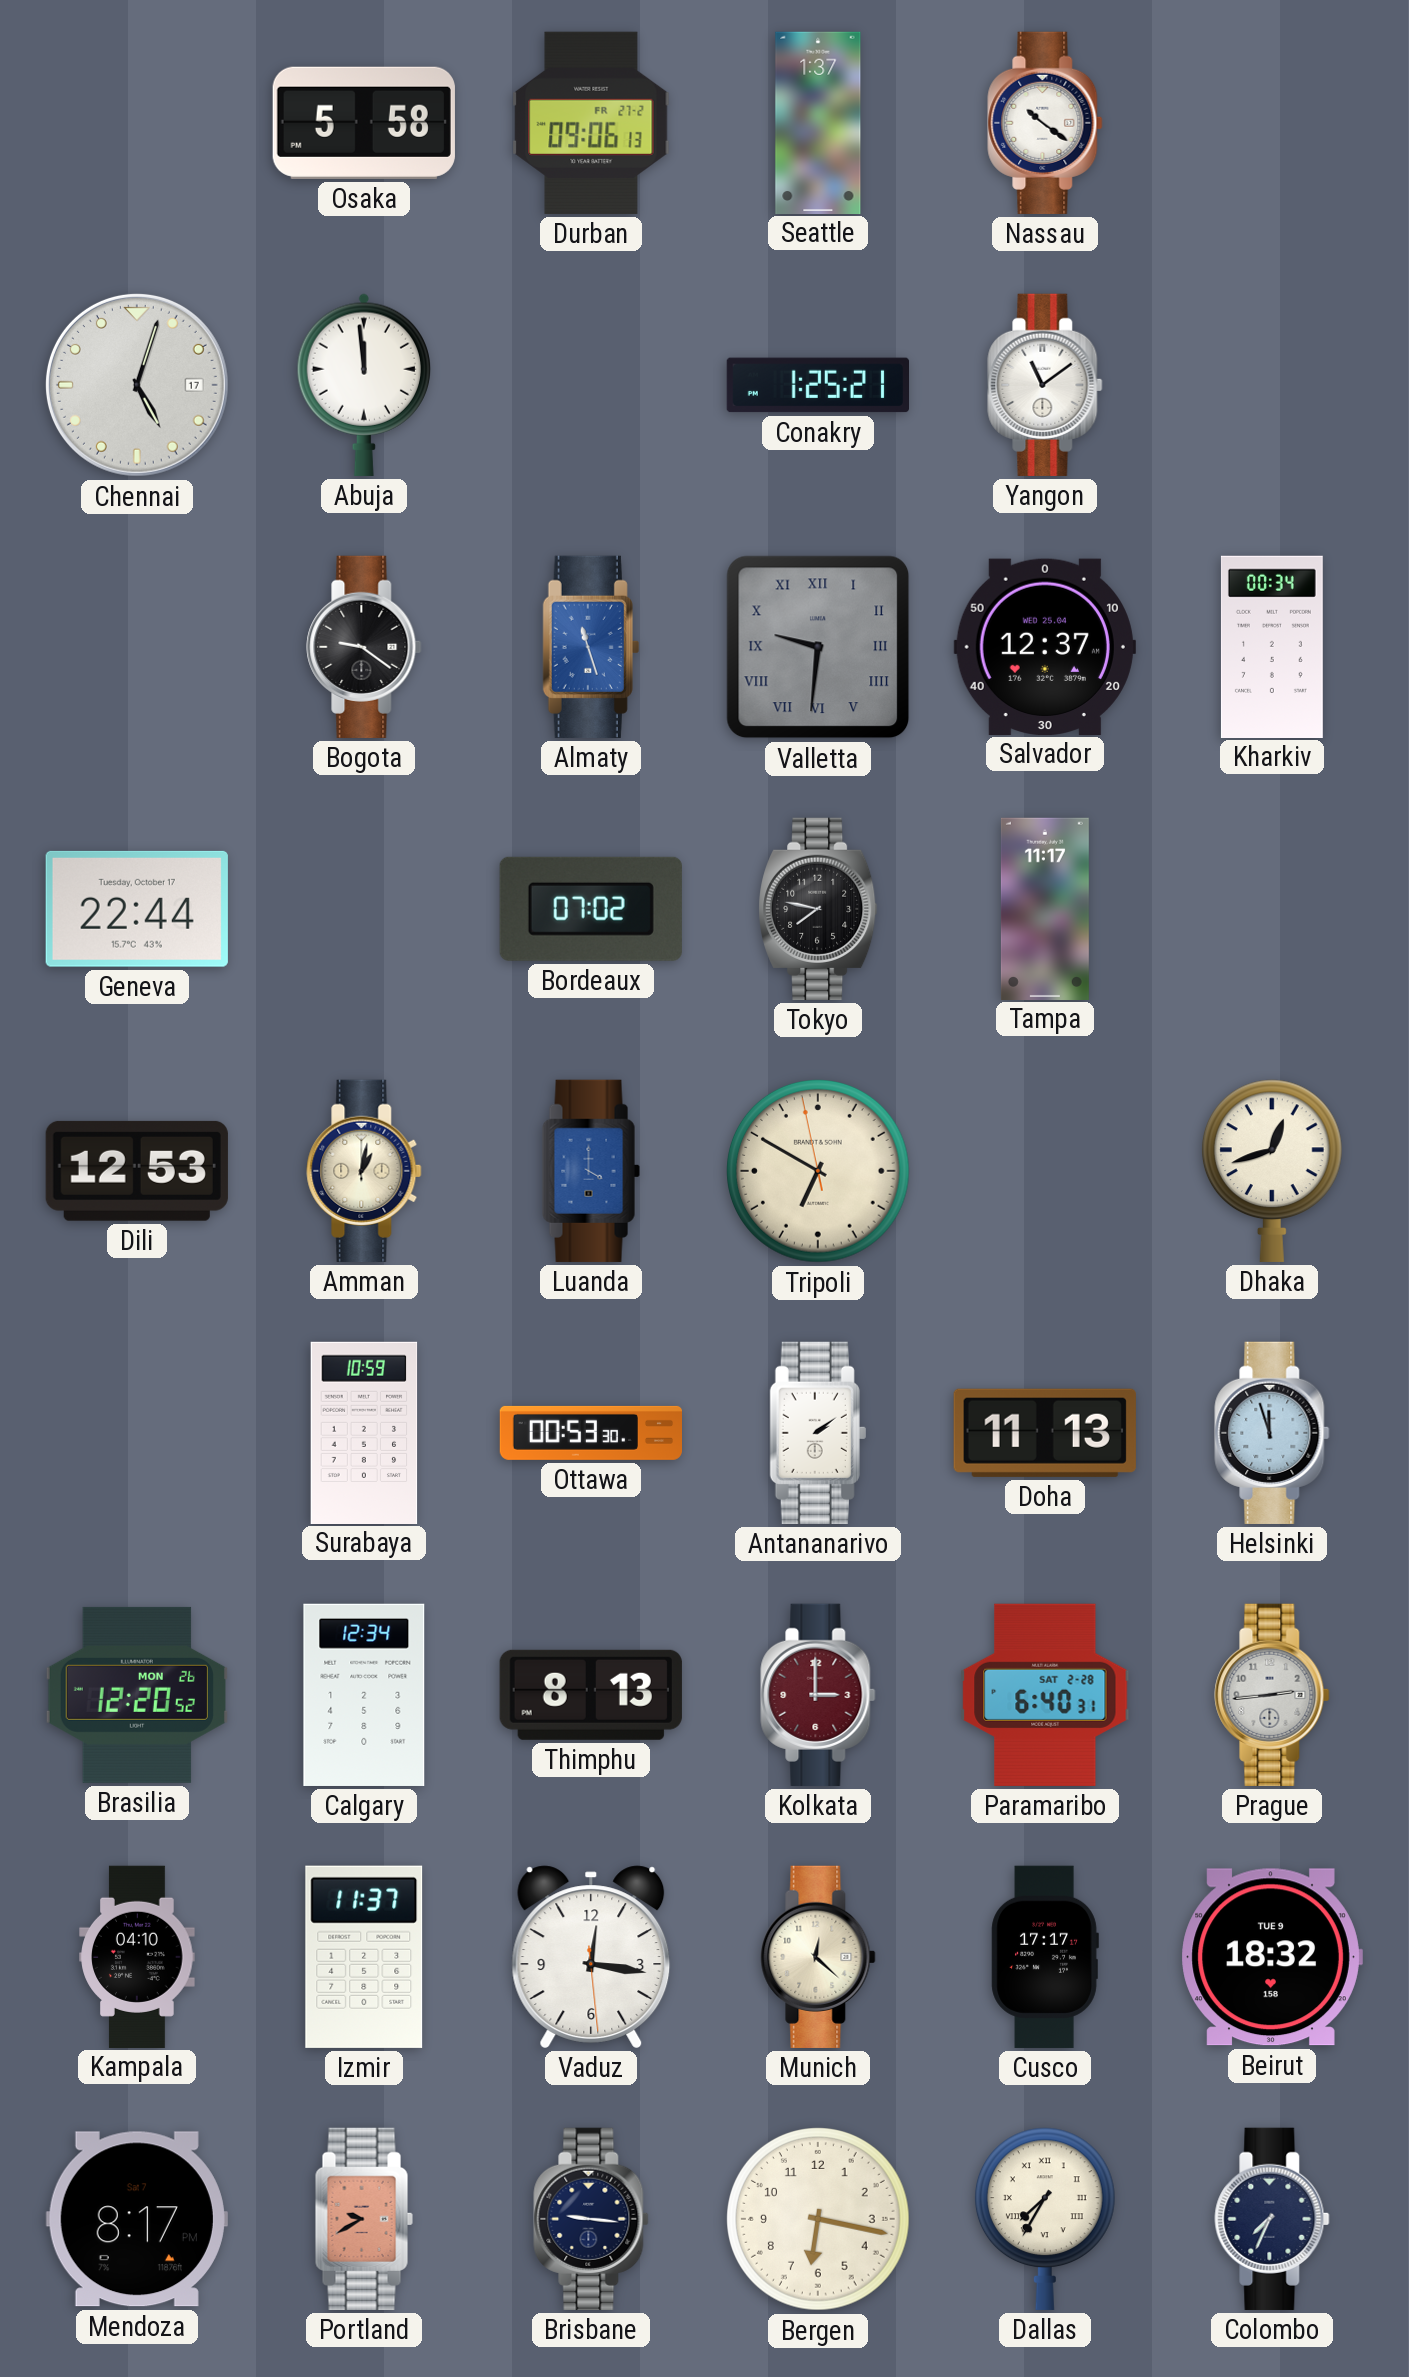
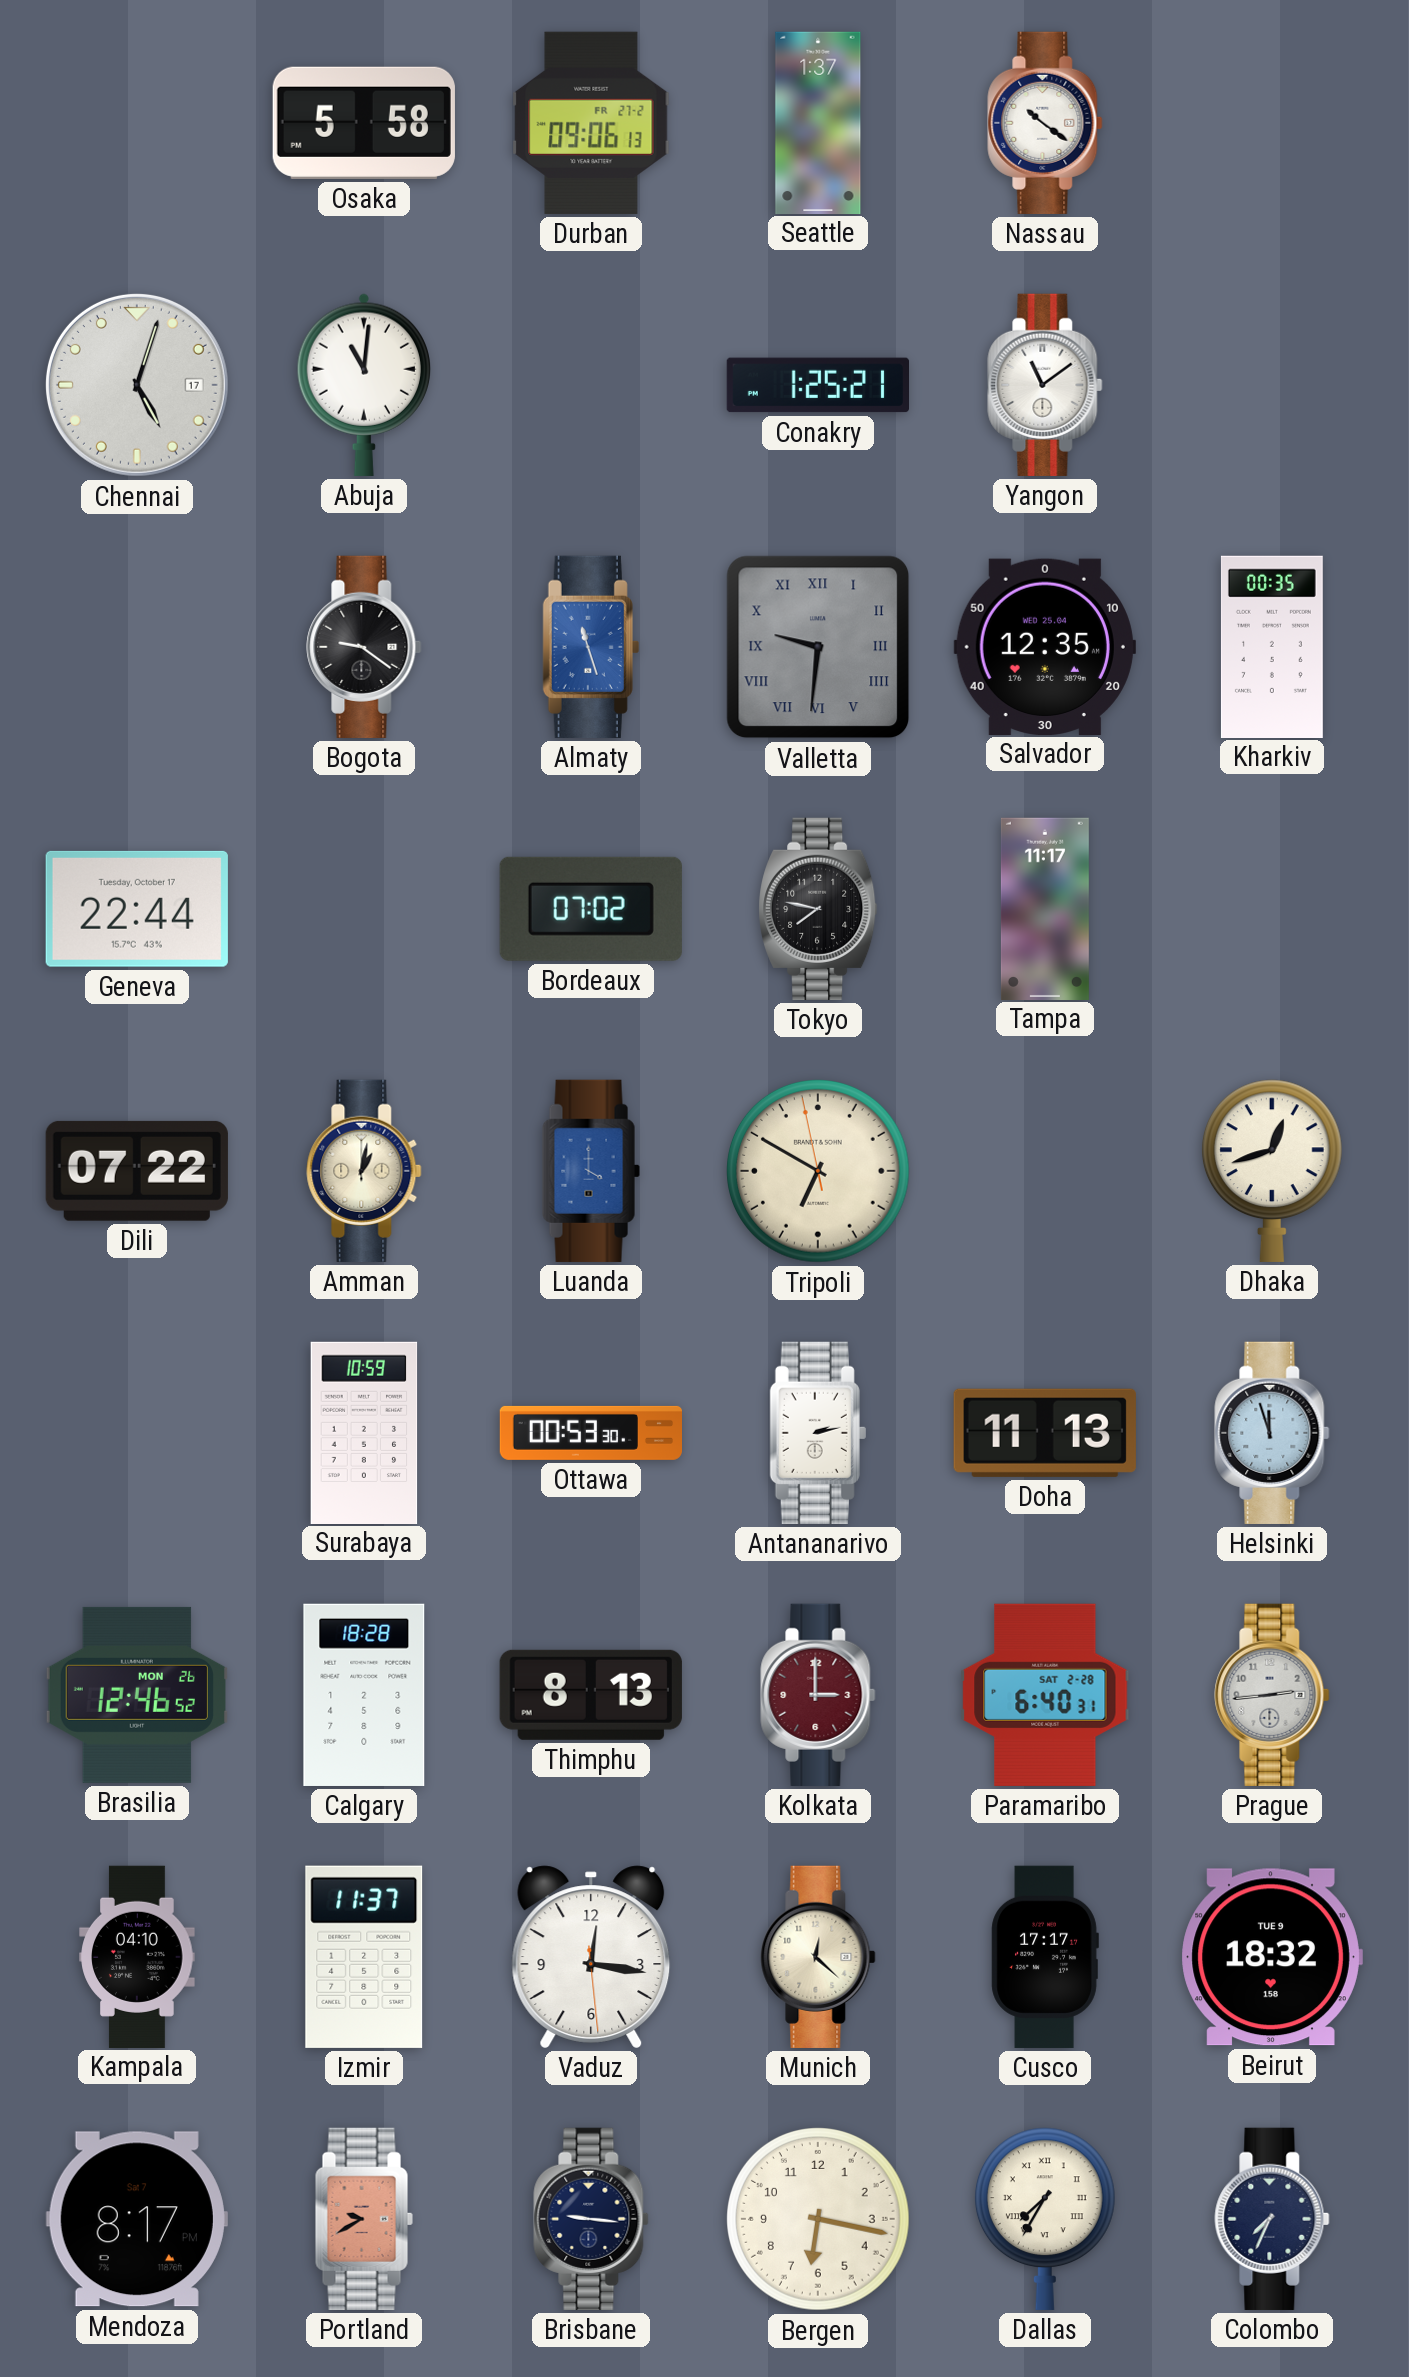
Abuja: 11:59 -> 11:01
Salvador: 12:37 -> 12:35
Kharkiv: 00:34 -> 00:35
Dili: 12:53 -> 07:22
Antananarivo: 2:09 -> 2:13
Brasilia: 12:20 -> 12:46
Calgary: 12:34 -> 18:28
